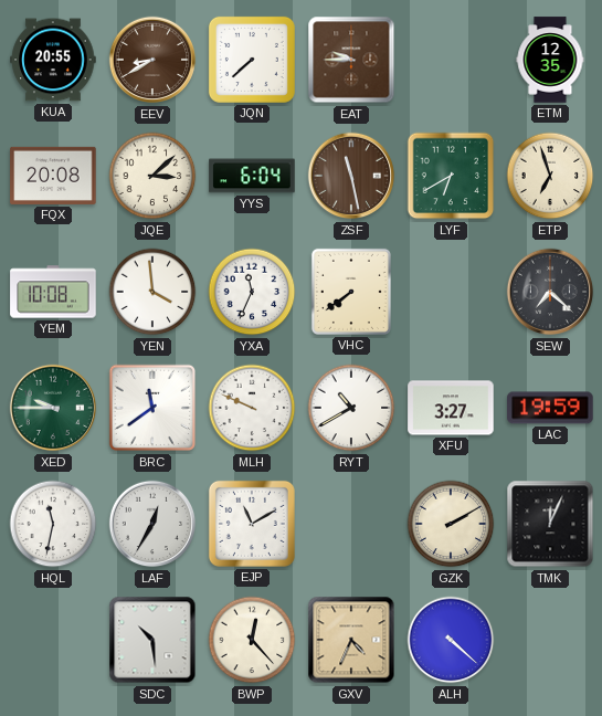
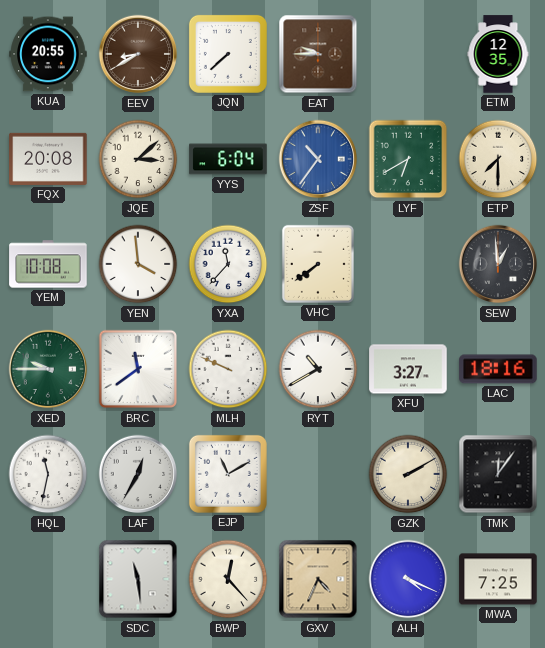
ZSF: 11:28 -> 10:36
ZSF dial: brown -> blue
ETP: 6:57 -> 7:30
YXA: 11:34 -> 11:37
SEW: 7:22 -> 12:59
LAC: 19:59 -> 18:16
TMK: 12:04 -> 12:06
SDC: 10:29 -> 11:29
ALH: 4:22 -> 4:19
MWA: none -> 7:25
